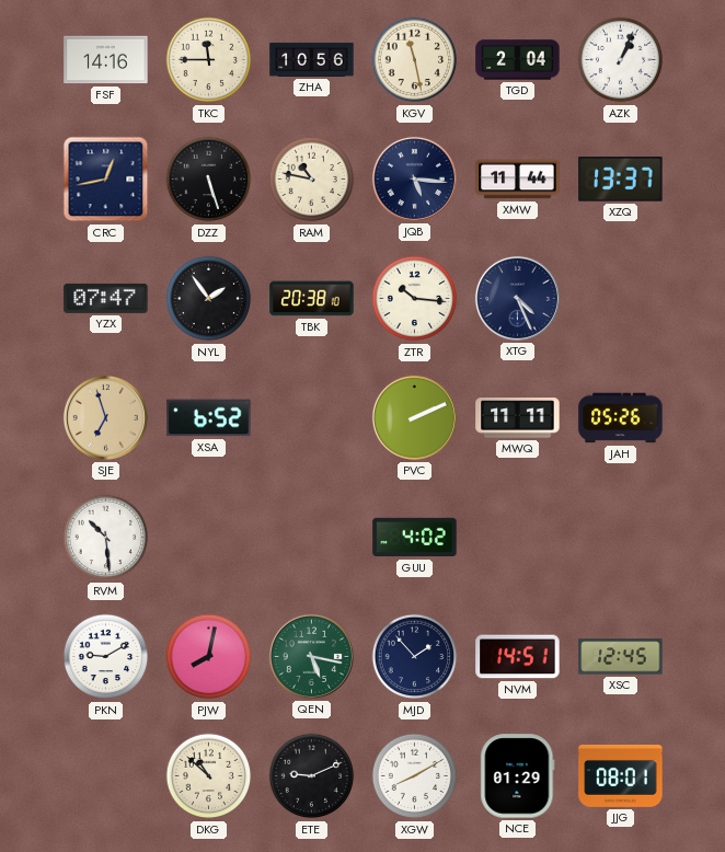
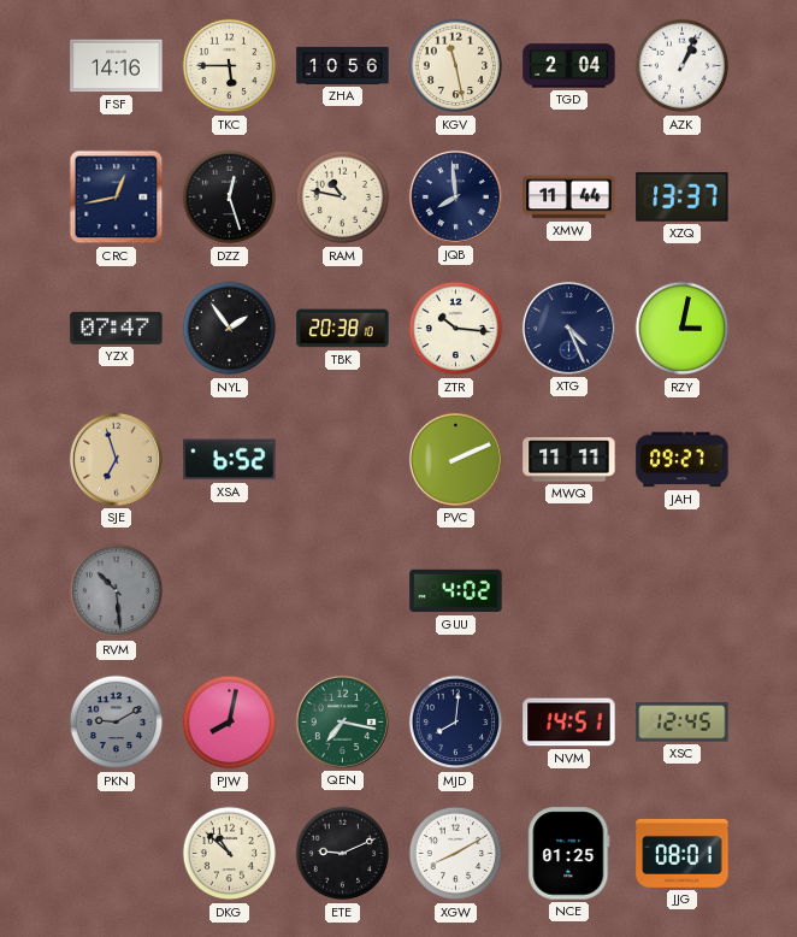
TKC: 11:45 -> 5:45
DZZ: 5:27 -> 12:27
JQB: 5:16 -> 7:59
RZY: none -> 3:02
JAH: 05:26 -> 09:27
RVM dial: white -> grey
PKN dial: white -> grey
QEN: 5:17 -> 7:17
MJD: 1:53 -> 8:01
NCE: 01:29 -> 01:25
